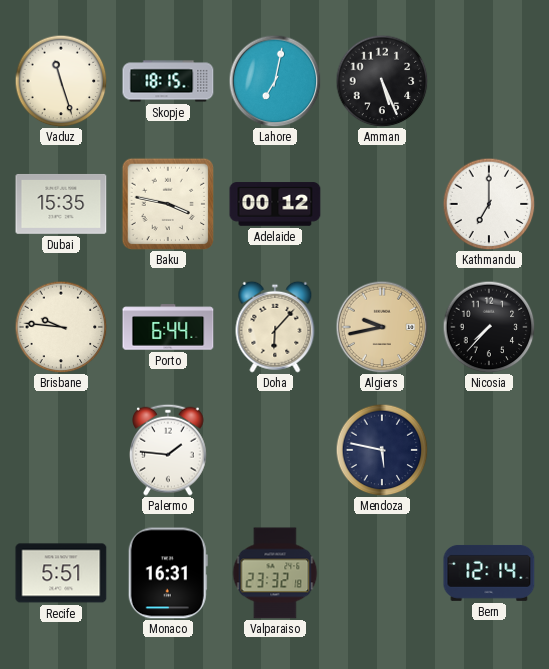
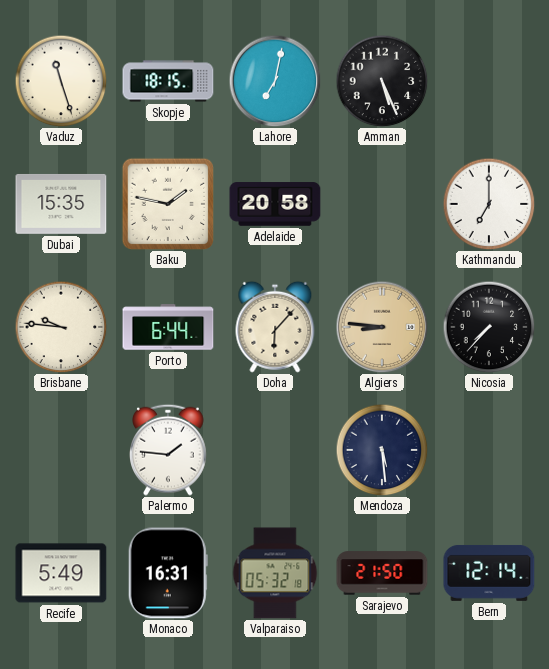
Baku: 3:47 -> 1:47
Adelaide: 00:12 -> 20:58
Algiers: 9:43 -> 8:46
Mendoza: 5:47 -> 5:29
Recife: 5:51 -> 5:49
Valparaiso: 23:32 -> 05:32
Sarajevo: none -> 21:50
